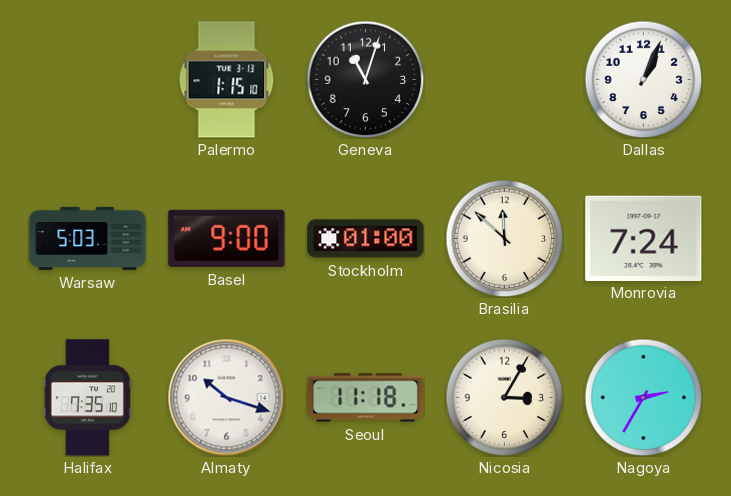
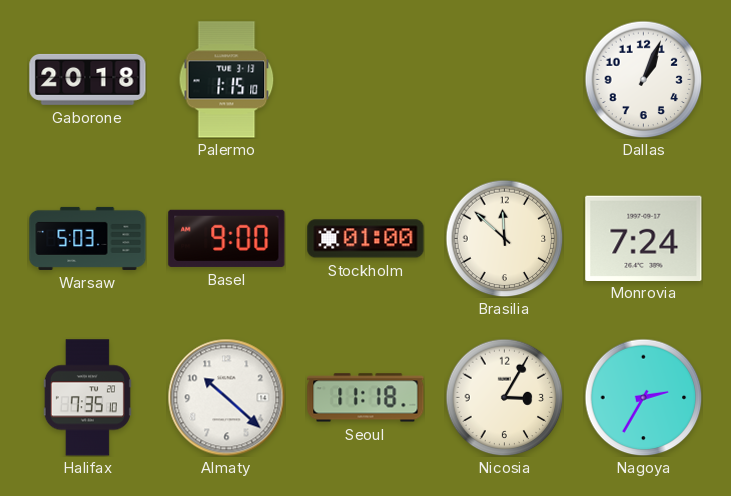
Gaborone: none -> 20:18
Geneva: 11:03 -> none
Almaty: 10:18 -> 10:22
